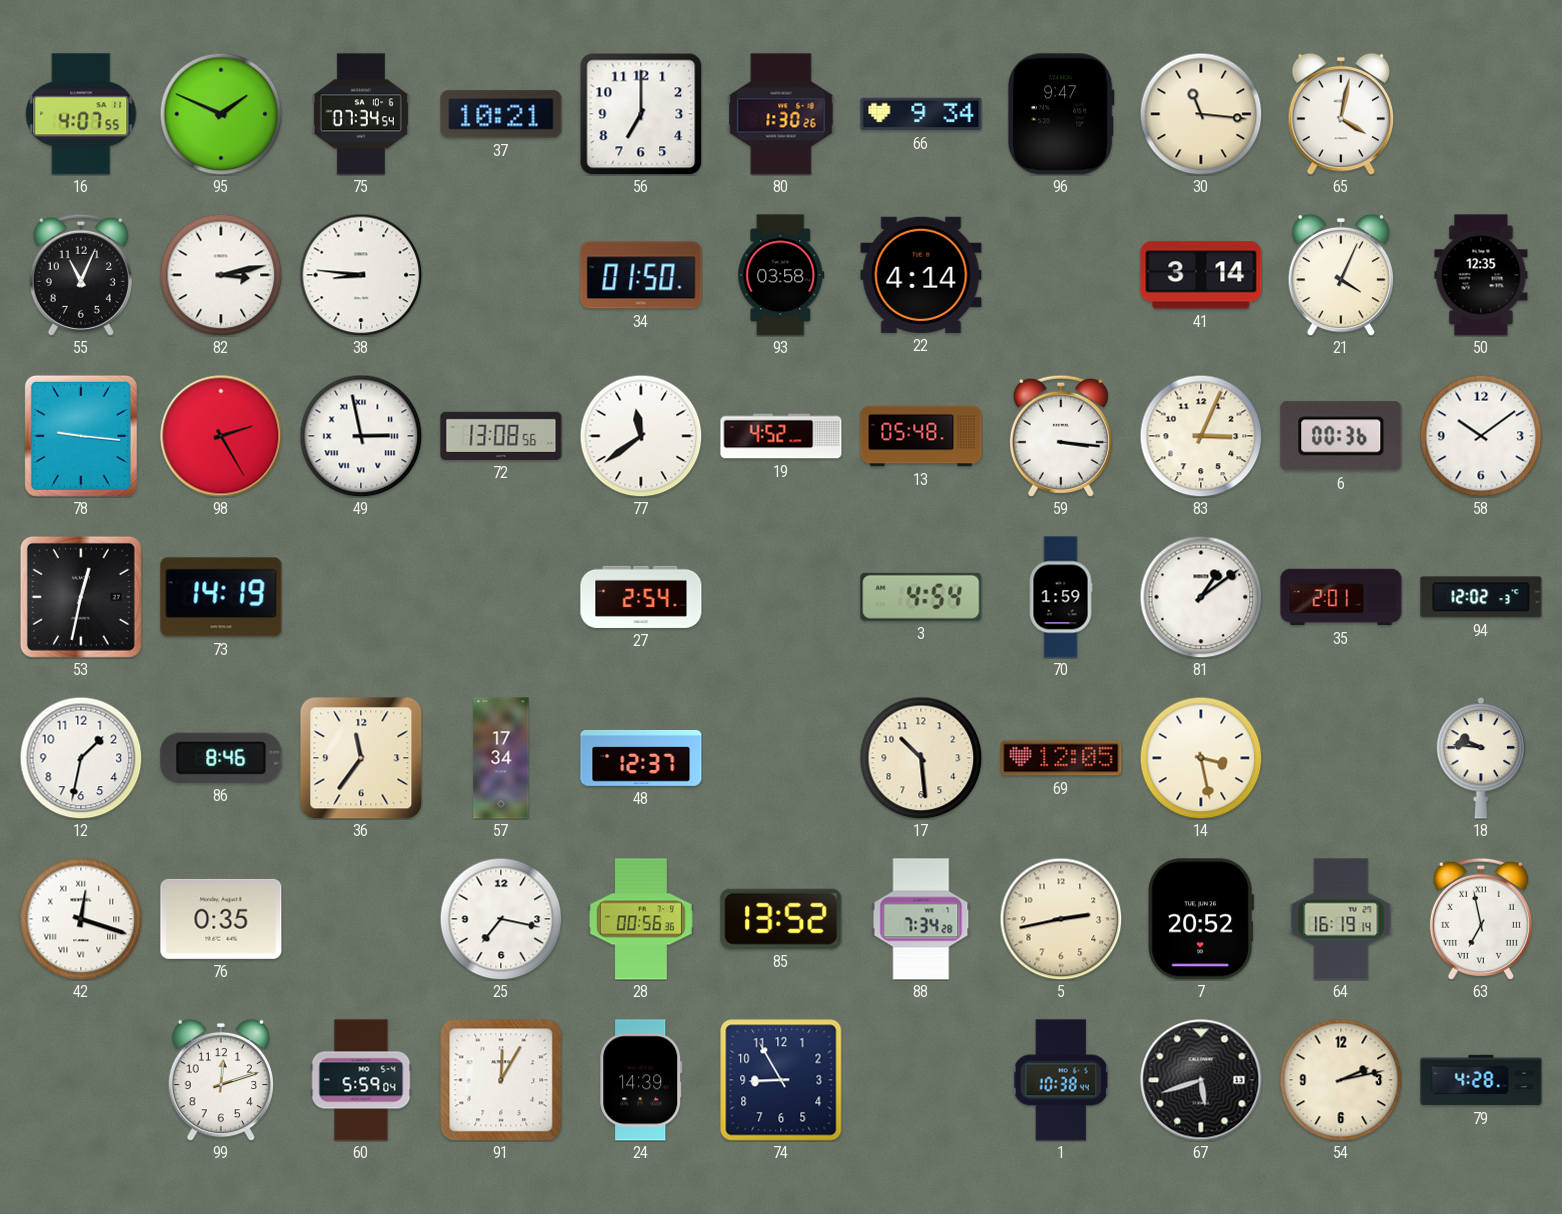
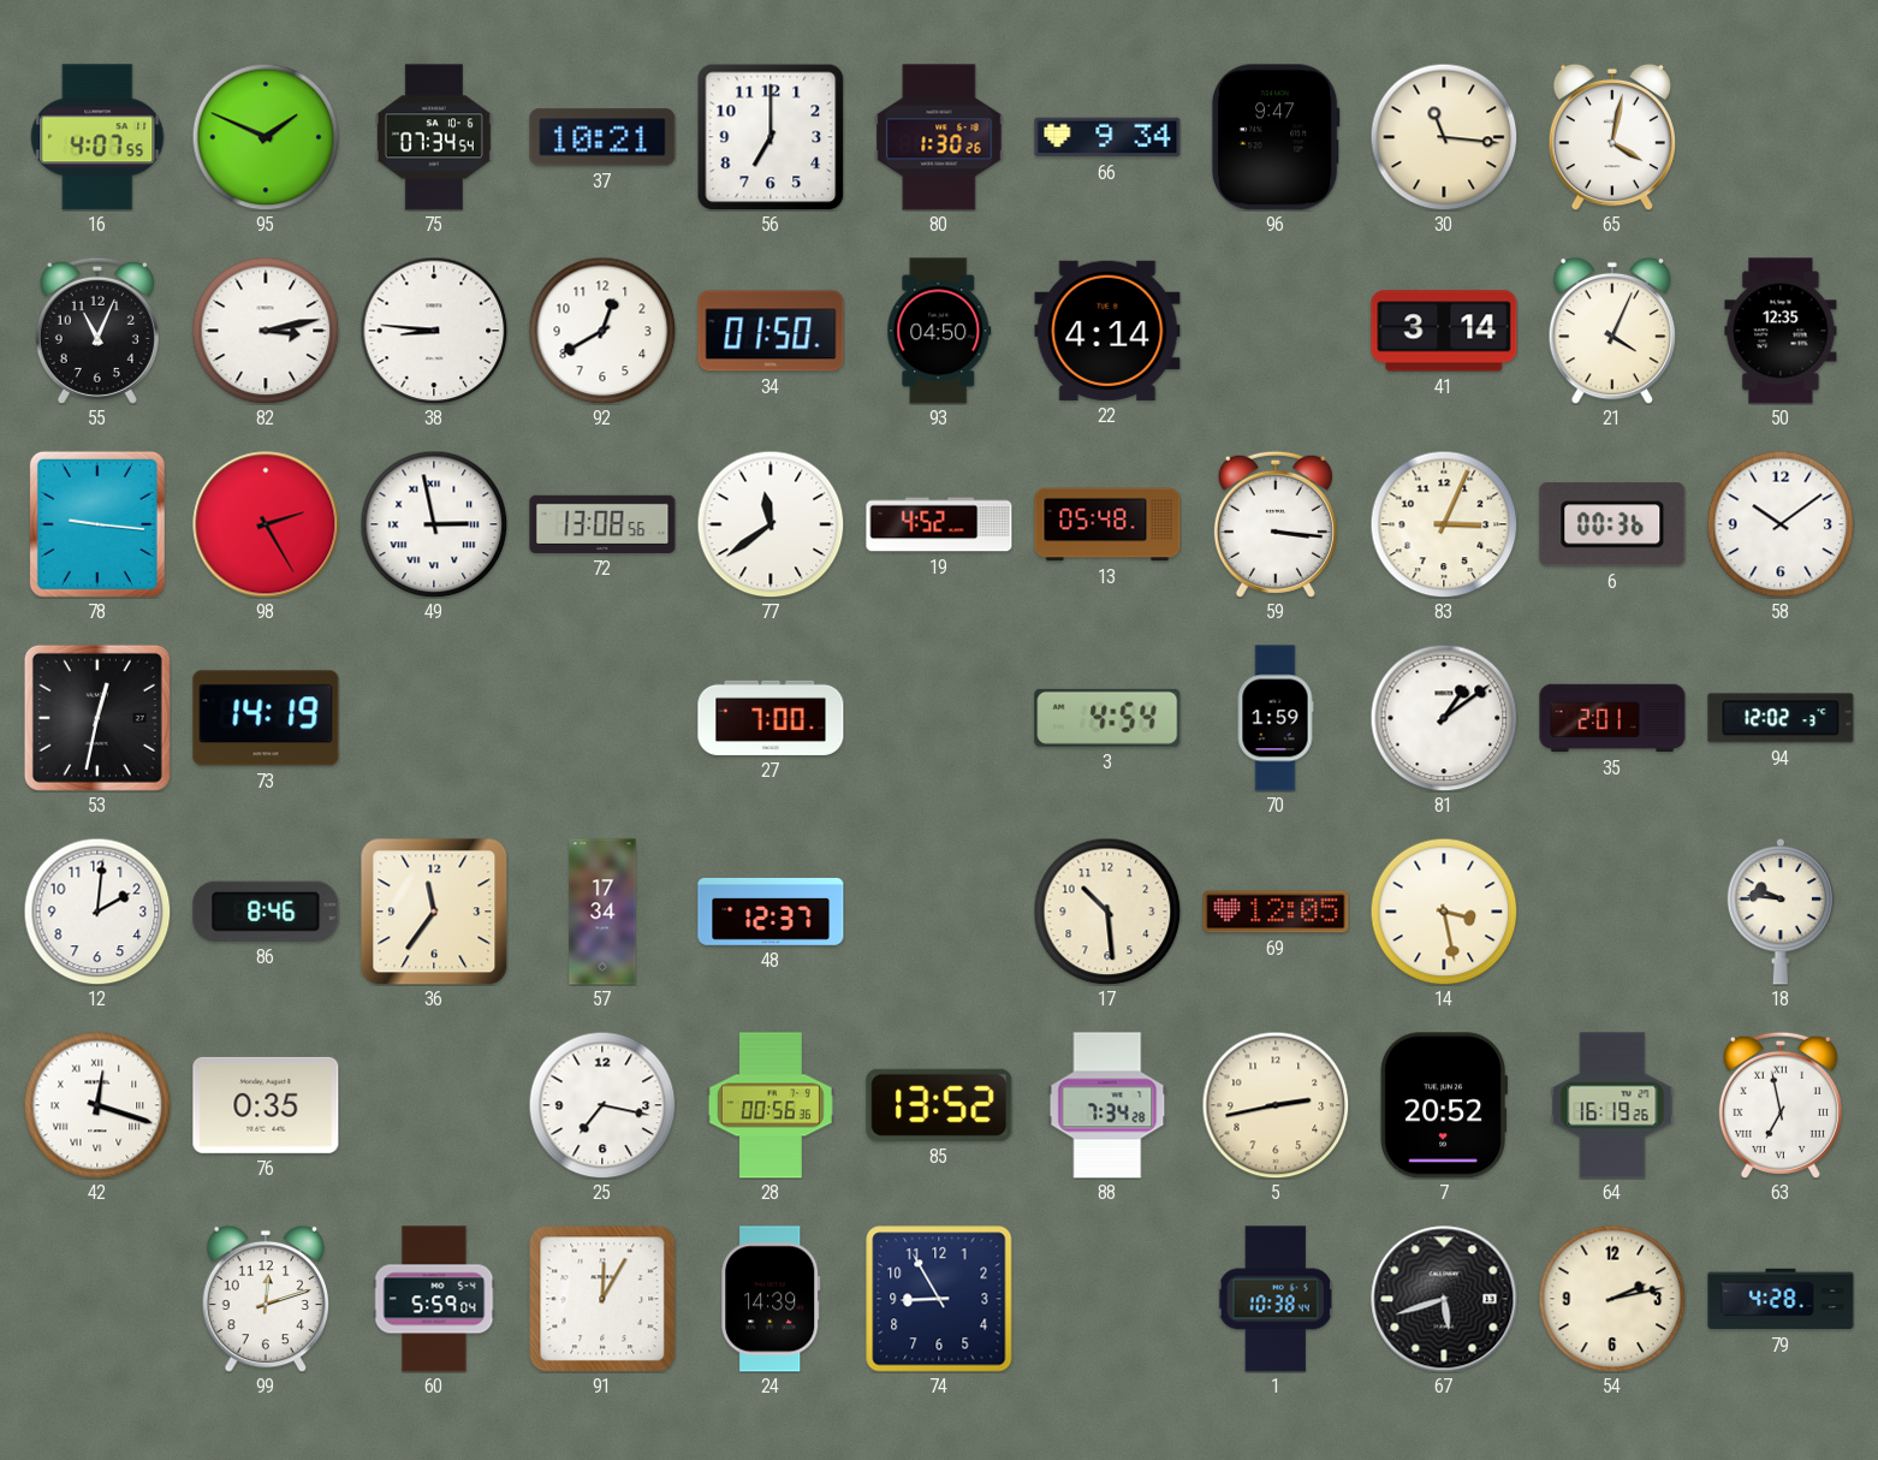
92: none -> 12:40
93: 03:58 -> 04:50
27: 2:54 -> 7:00
12: 1:32 -> 2:01
64: 16:19:14 -> 16:19:26
